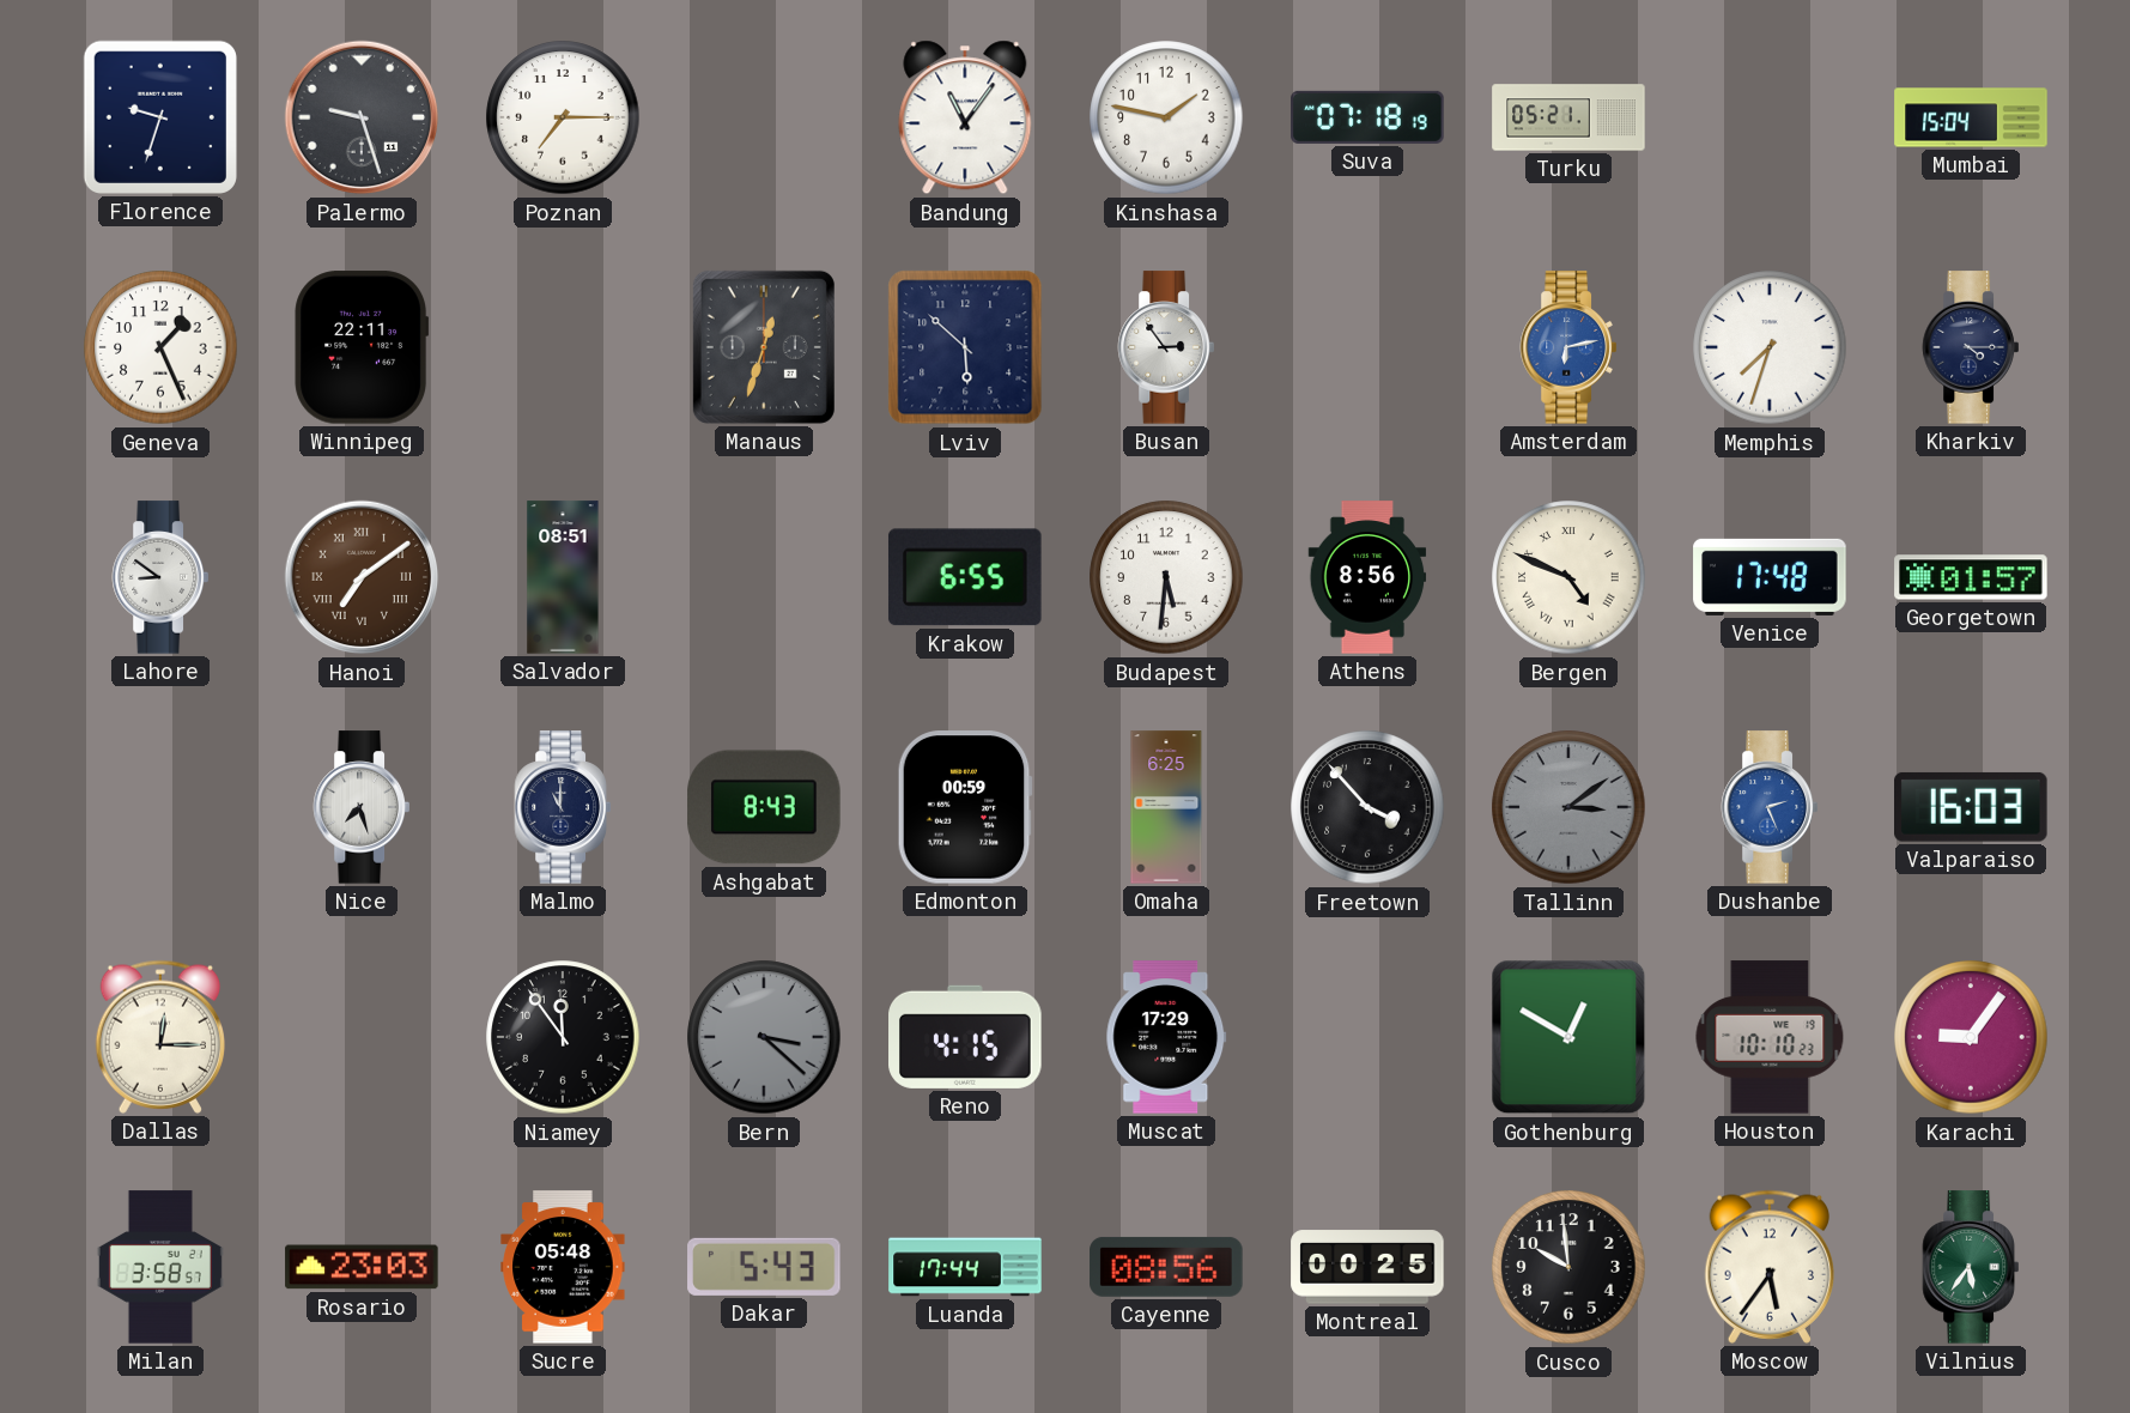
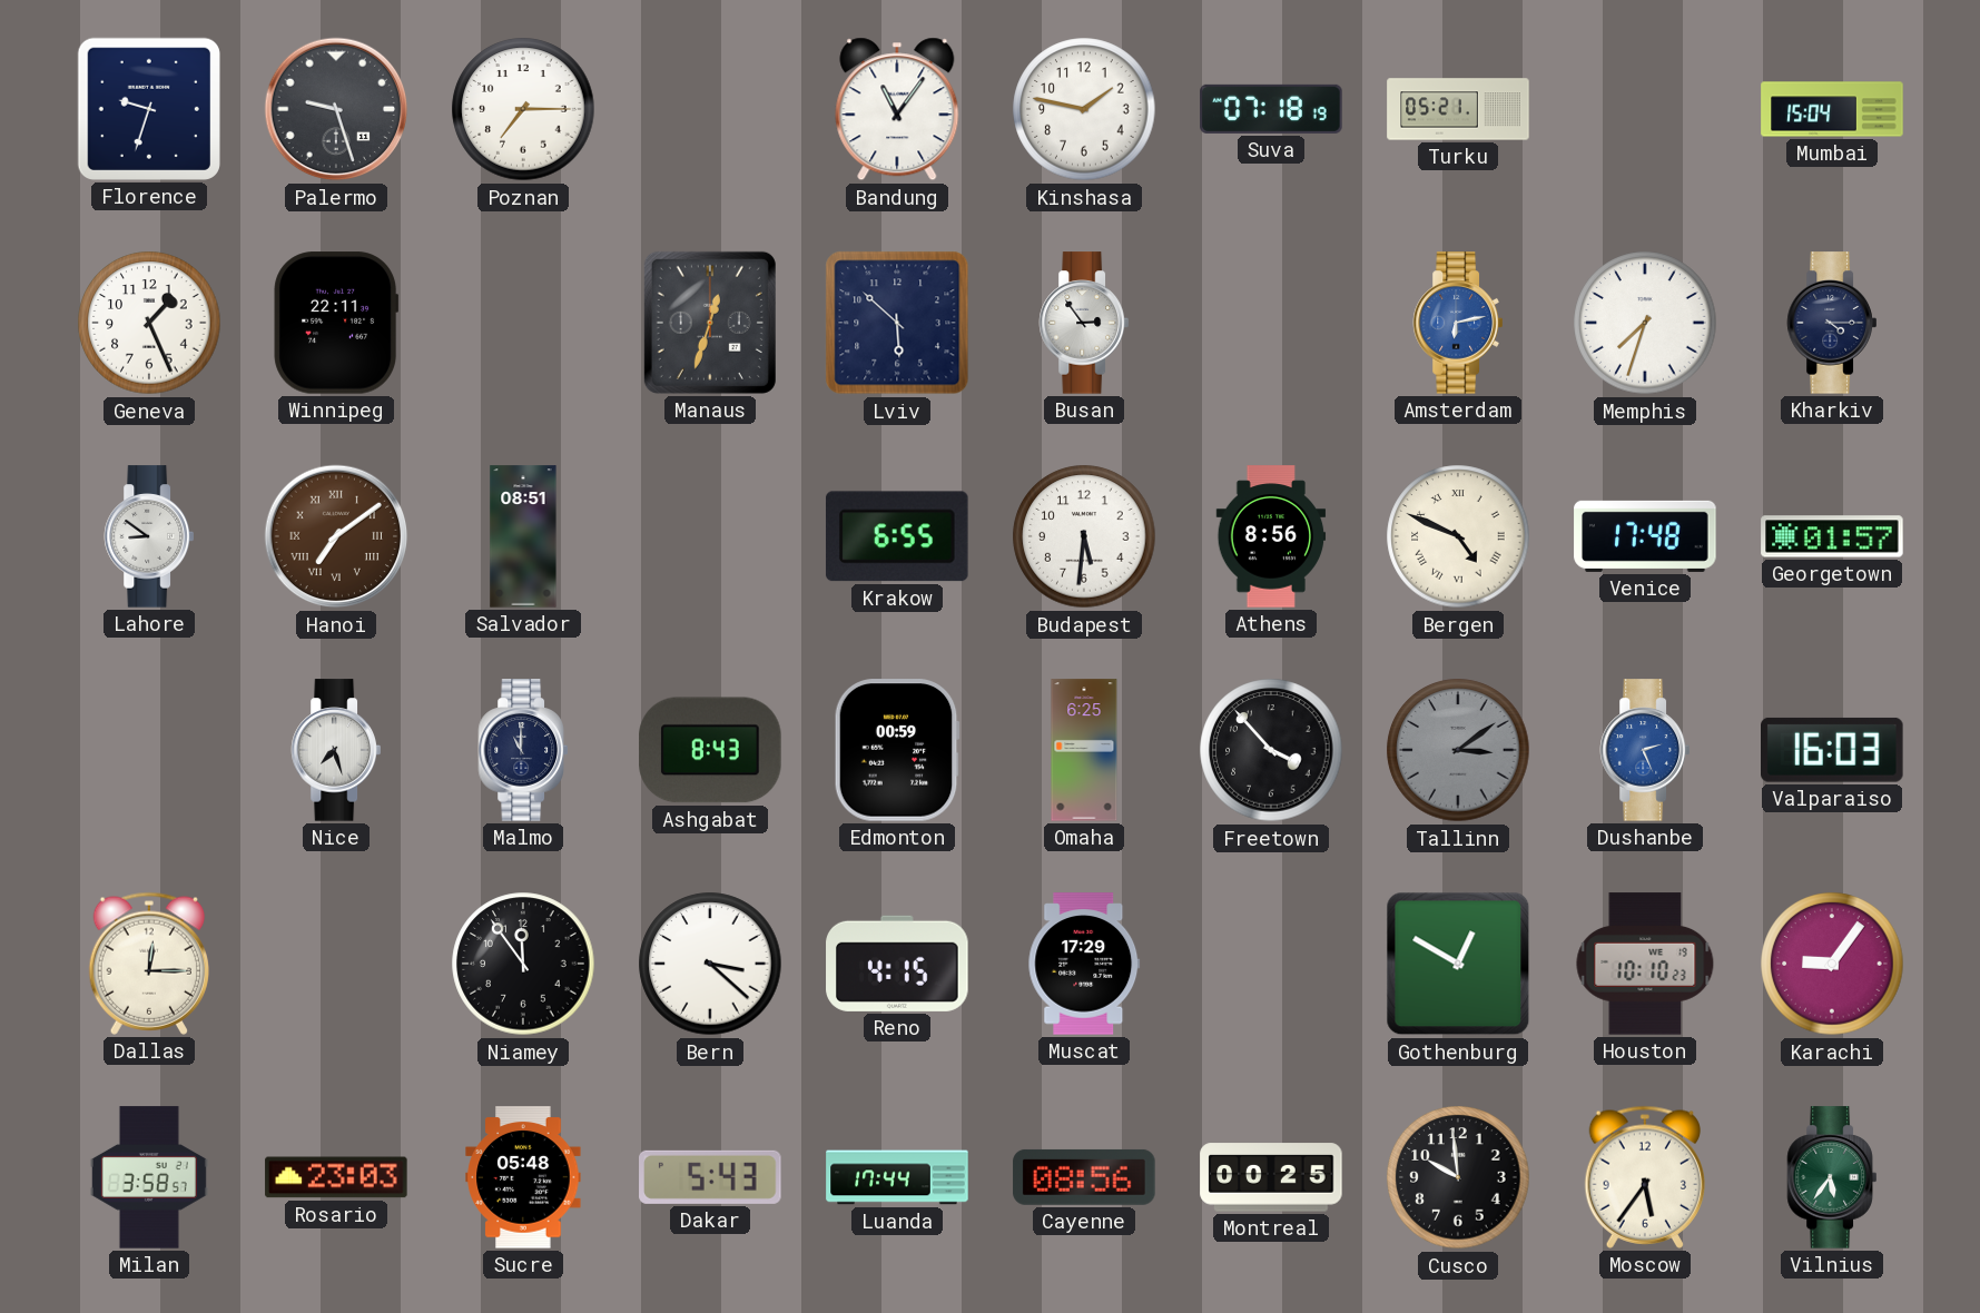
Bern dial: grey -> white
